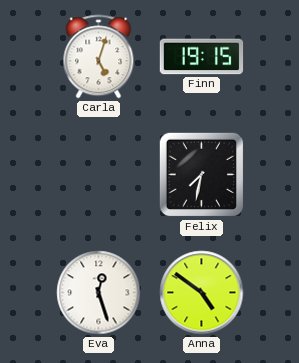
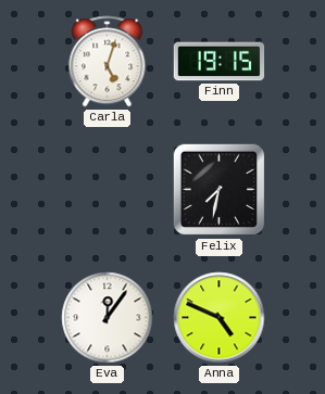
Eva: 12:27 -> 12:06
Anna: 4:51 -> 4:49
